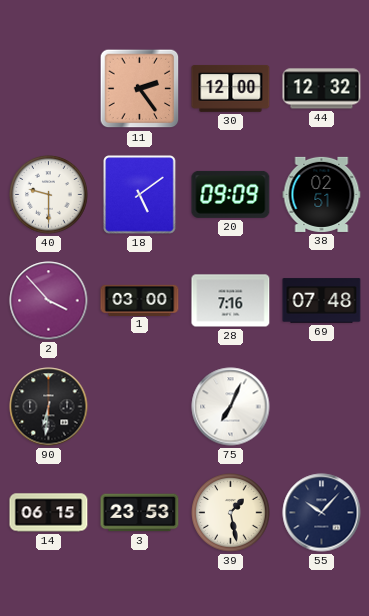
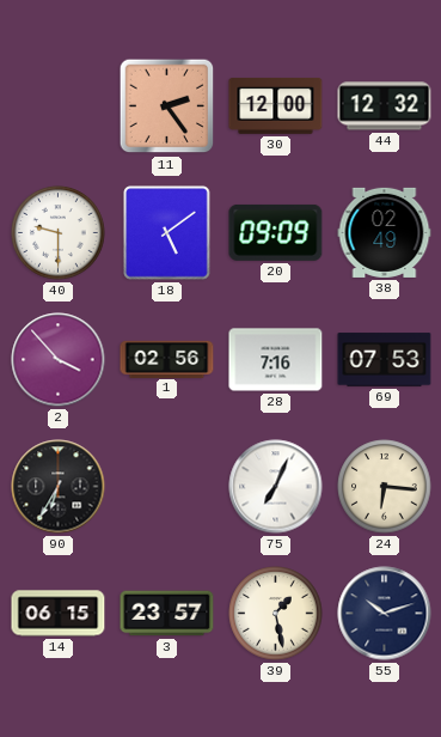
38: 02:51 -> 02:49
1: 03:00 -> 02:56
69: 07:48 -> 07:53
90: 6:31 -> 6:35
24: none -> 6:16
3: 23:53 -> 23:57
55: 10:07 -> 10:12
